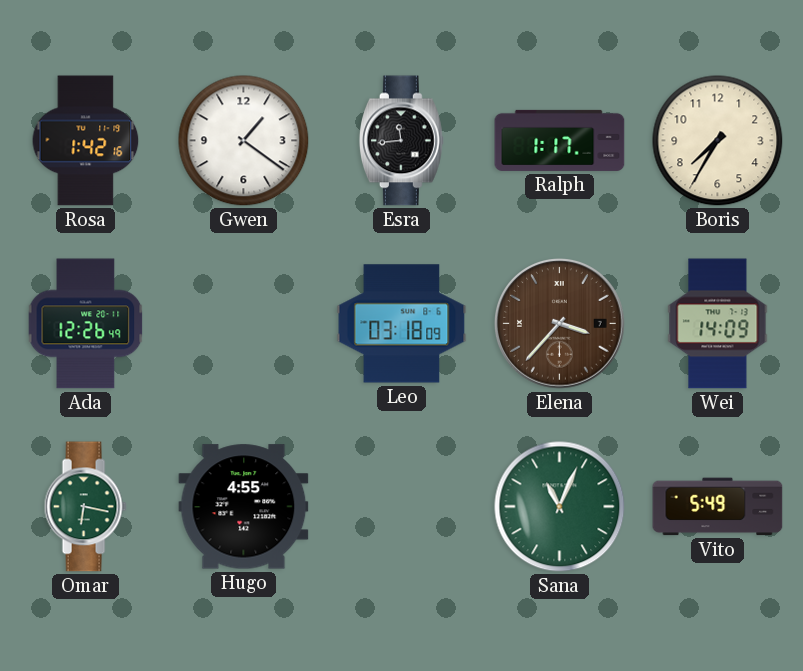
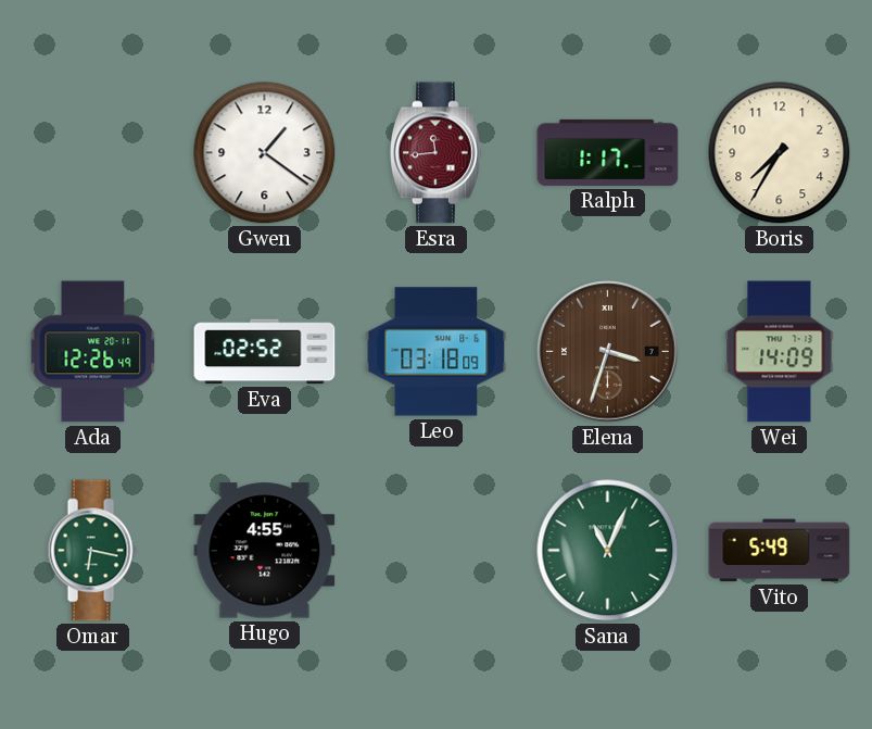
Rosa: 1:42 -> none
Esra dial: black -> burgundy
Eva: none -> 02:52
Elena: 3:37 -> 3:33
